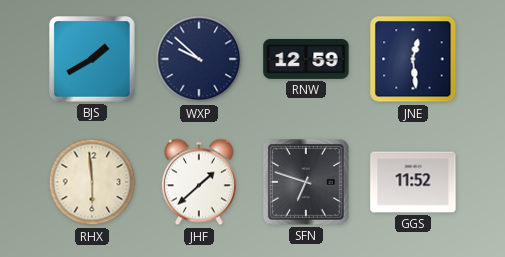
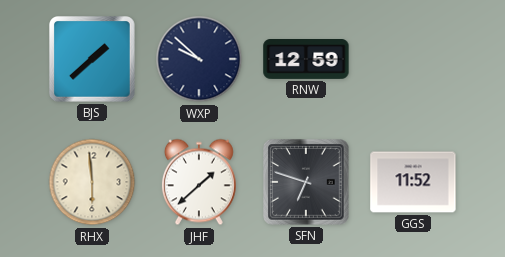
BJS: 1:40 -> 1:38
JNE: 12:29 -> none
